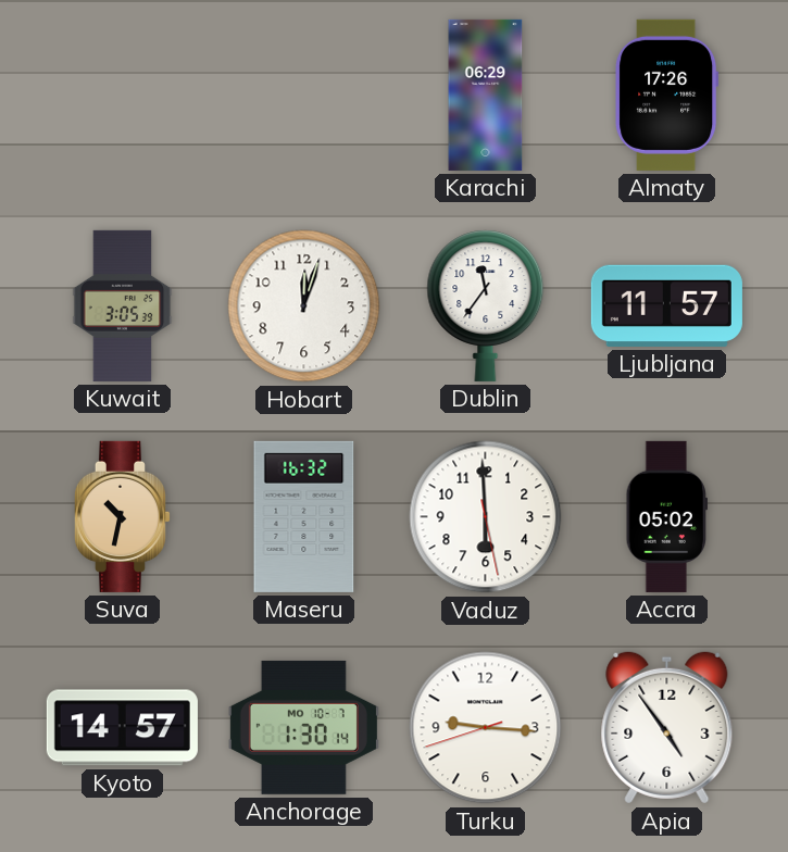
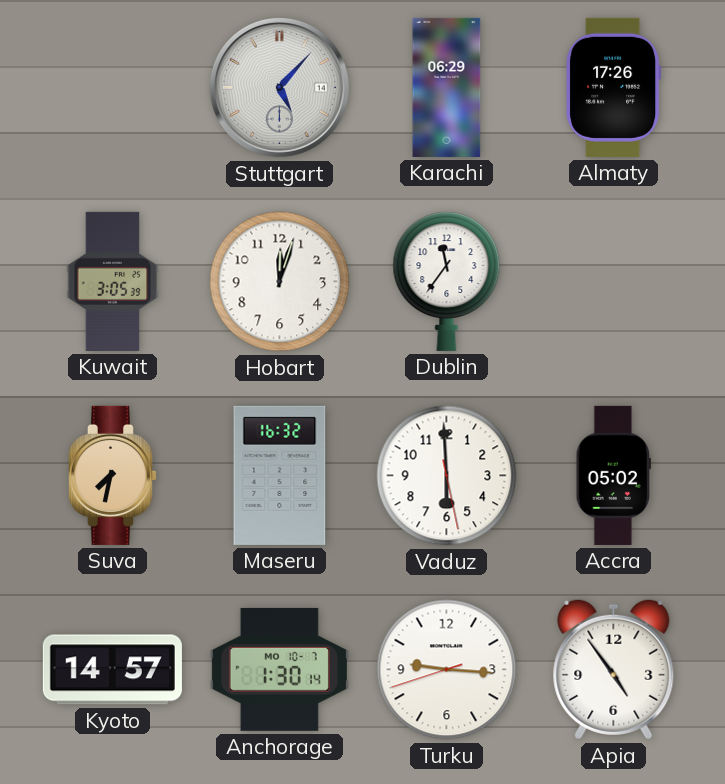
Stuttgart: none -> 5:07
Ljubljana: 11:57 -> none
Suva: 10:32 -> 7:32
